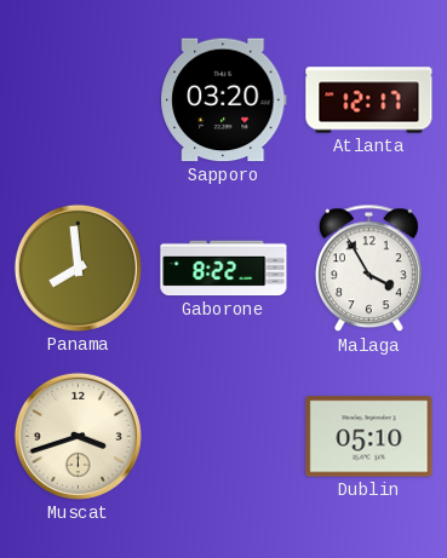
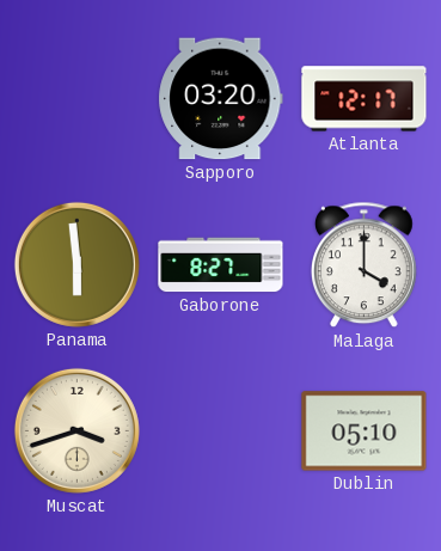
Panama: 7:59 -> 5:59
Gaborone: 8:22 -> 8:27
Malaga: 3:55 -> 4:00
